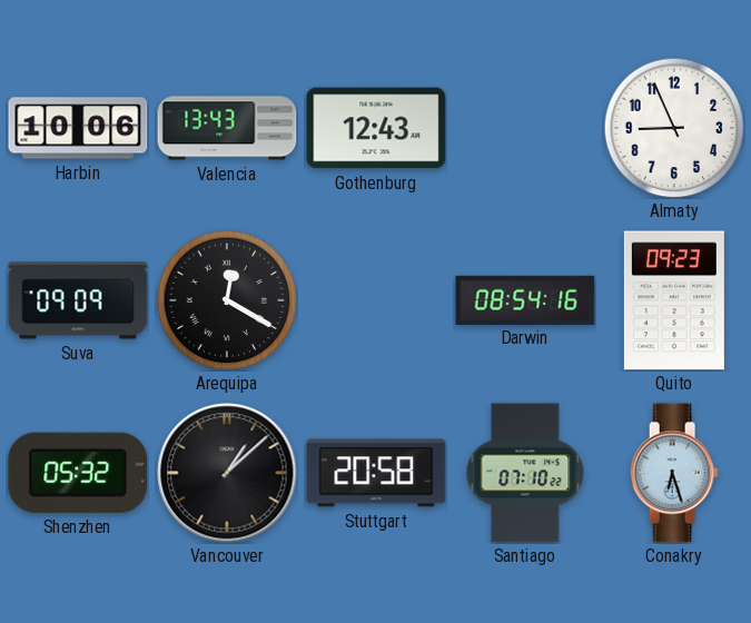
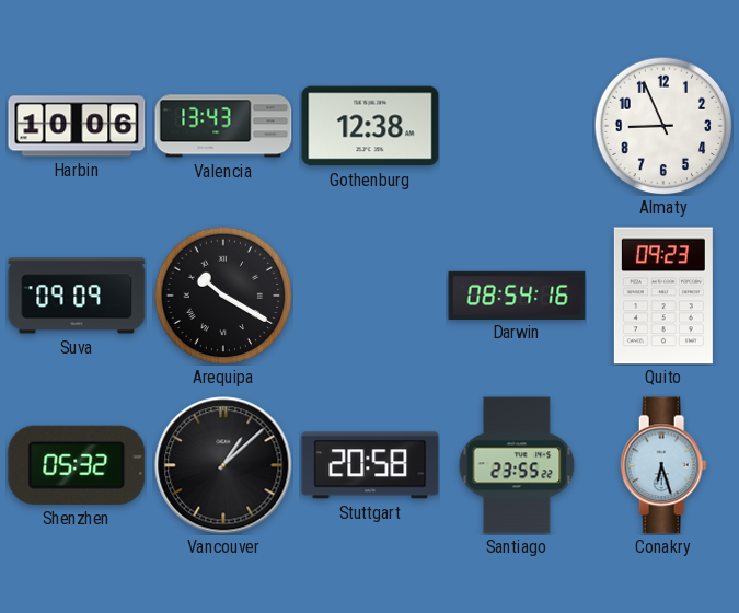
Gothenburg: 12:43 -> 12:38
Arequipa: 12:20 -> 10:20
Santiago: 07:10 -> 23:55
